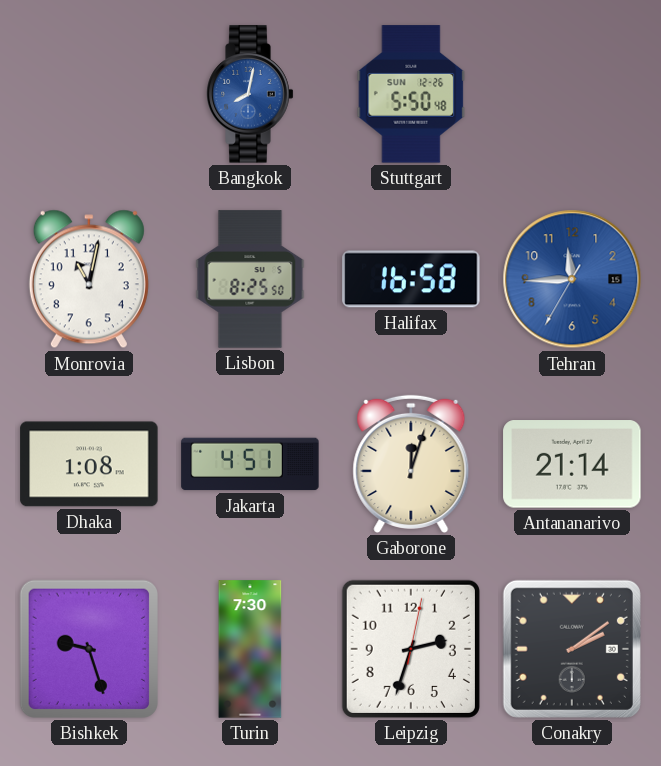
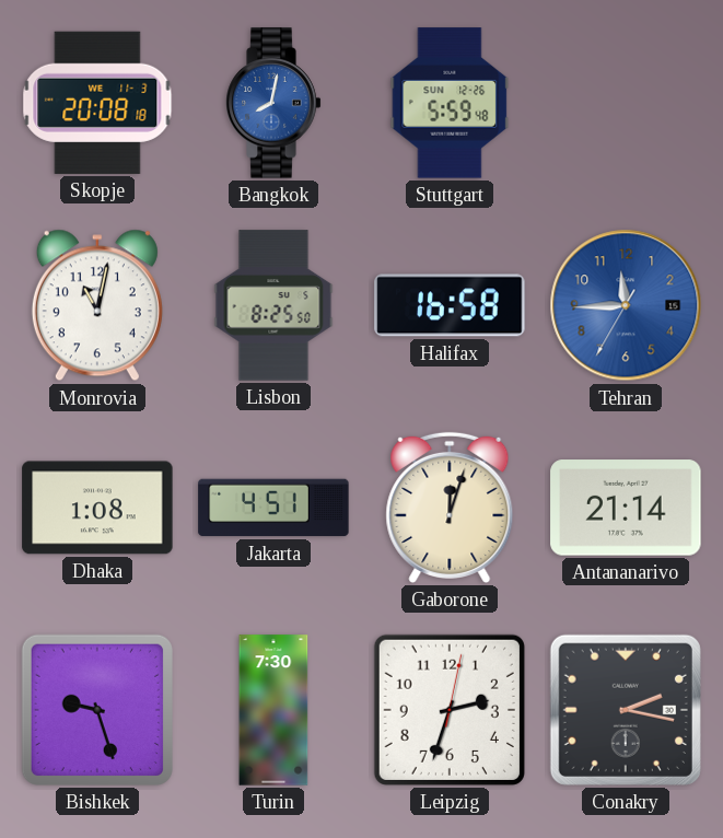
Skopje: none -> 20:08
Stuttgart: 5:50 -> 5:59
Conakry: 2:09 -> 2:17
